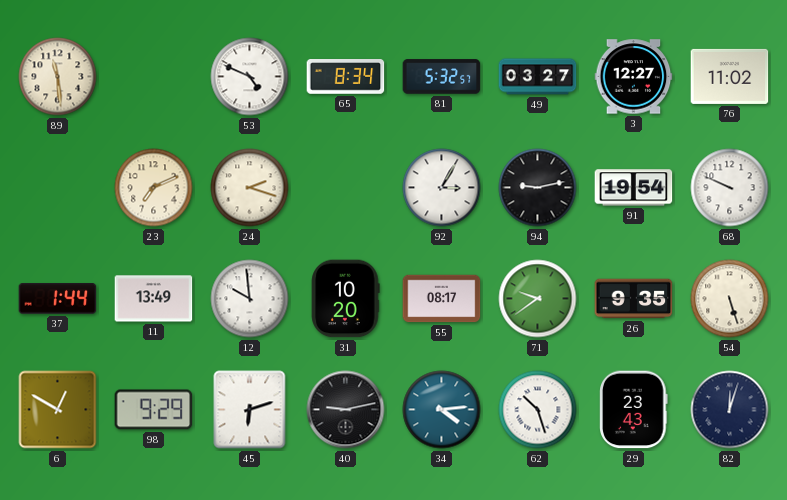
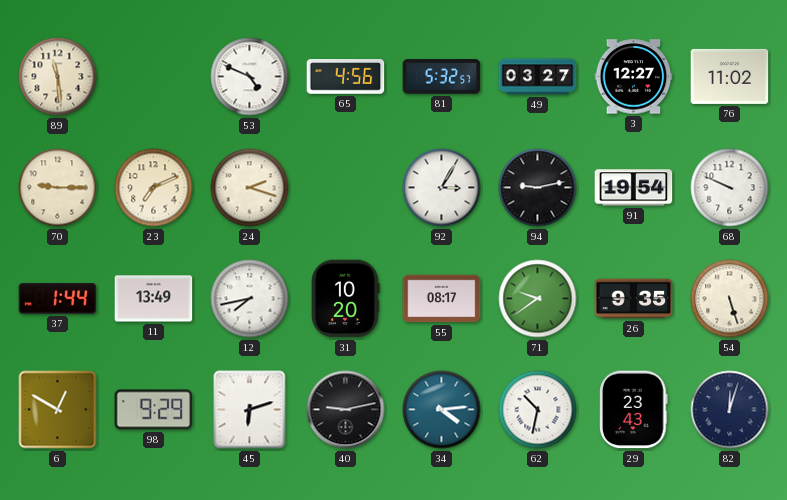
65: 8:34 -> 4:56
70: none -> 9:15
12: 9:59 -> 7:43
62: 10:27 -> 10:32
